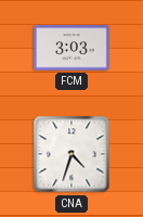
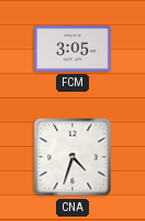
FCM: 3:03 -> 3:05
